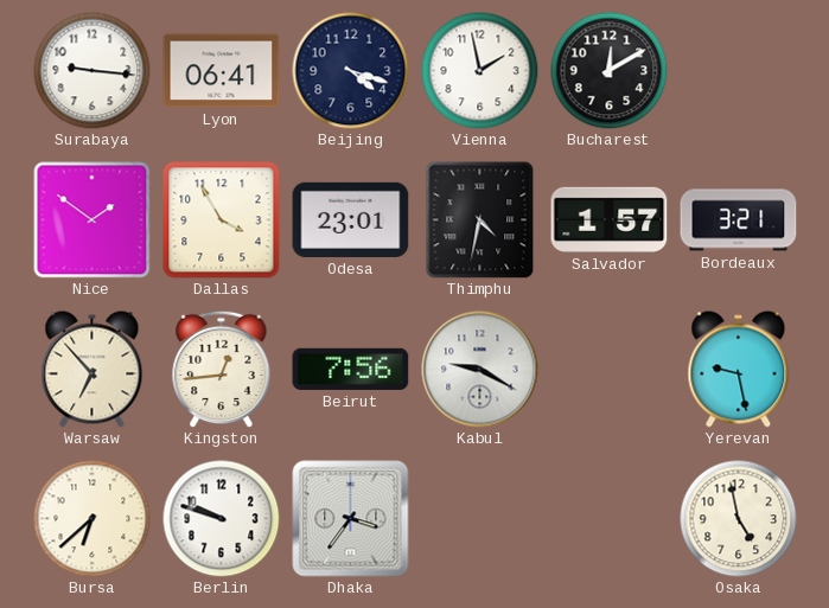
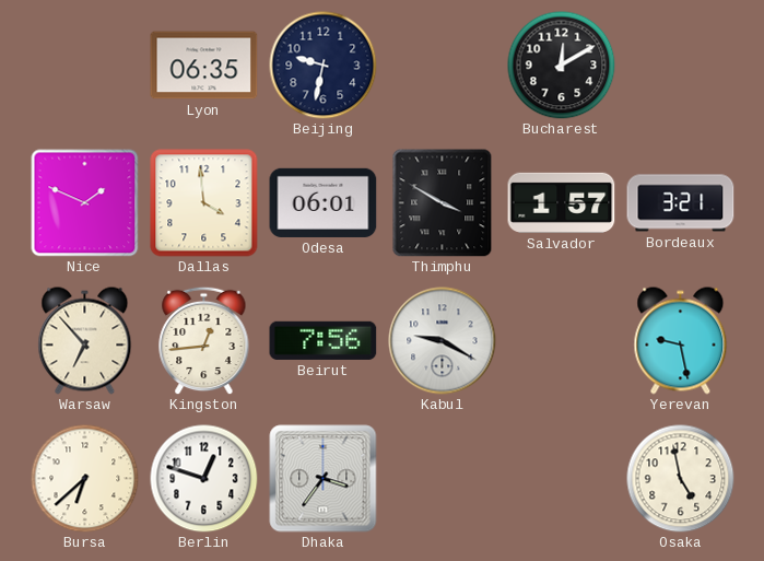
Surabaya: 9:16 -> none
Lyon: 06:41 -> 06:35
Beijing: 4:18 -> 9:32
Vienna: 1:58 -> none
Nice: 1:51 -> 1:49
Dallas: 3:55 -> 3:59
Odesa: 23:01 -> 06:01
Thimphu: 4:32 -> 3:50
Berlin: 9:48 -> 12:48
